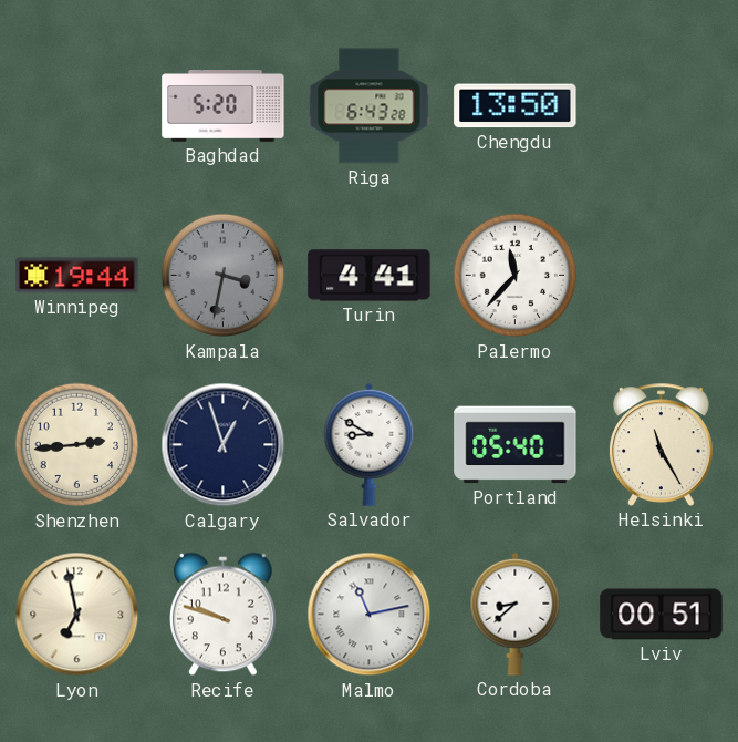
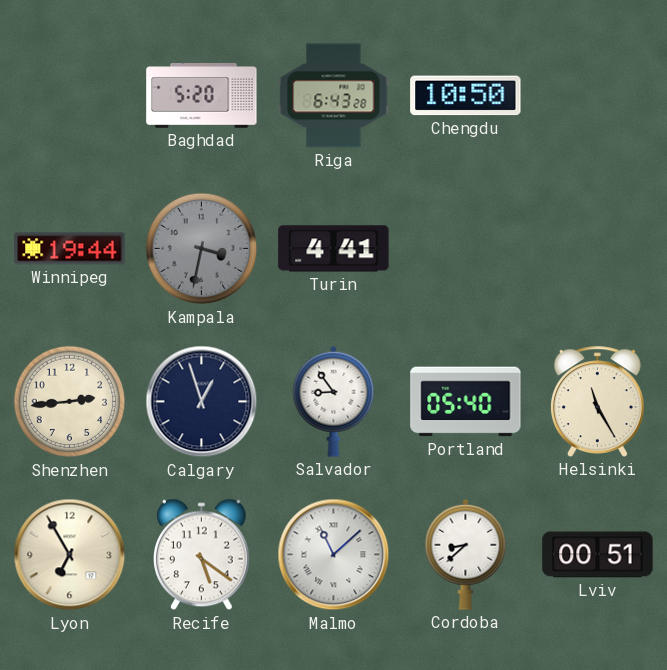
Chengdu: 13:50 -> 10:50
Palermo: 11:37 -> none
Salvador: 8:50 -> 8:54
Lyon: 6:58 -> 6:55
Recife: 9:48 -> 5:21
Malmo: 11:13 -> 11:08
